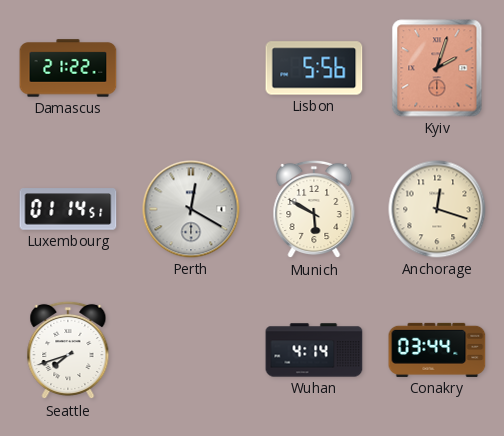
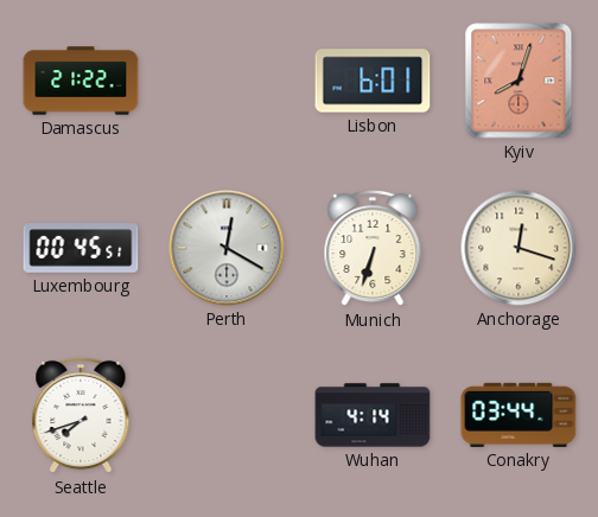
Lisbon: 5:56 -> 6:01
Kyiv: 2:03 -> 8:03
Luxembourg: 01:14 -> 00:45
Munich: 5:50 -> 6:33
